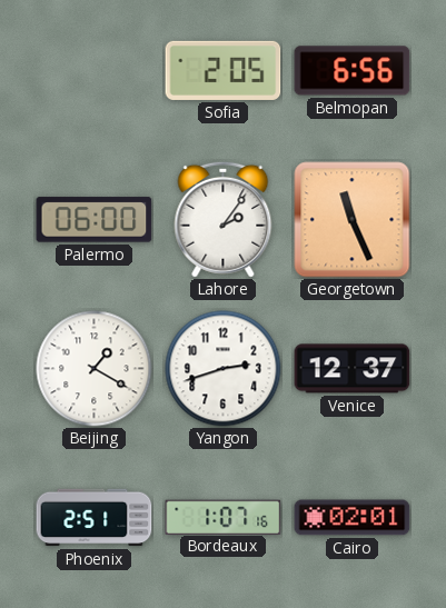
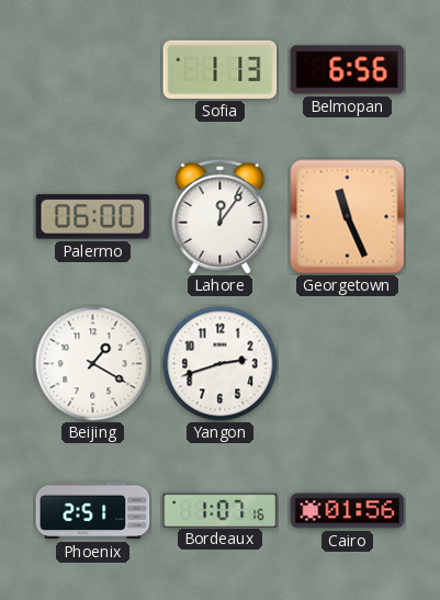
Sofia: 2:05 -> 1:13
Lahore: 2:06 -> 12:06
Venice: 12:37 -> none
Cairo: 02:01 -> 01:56
